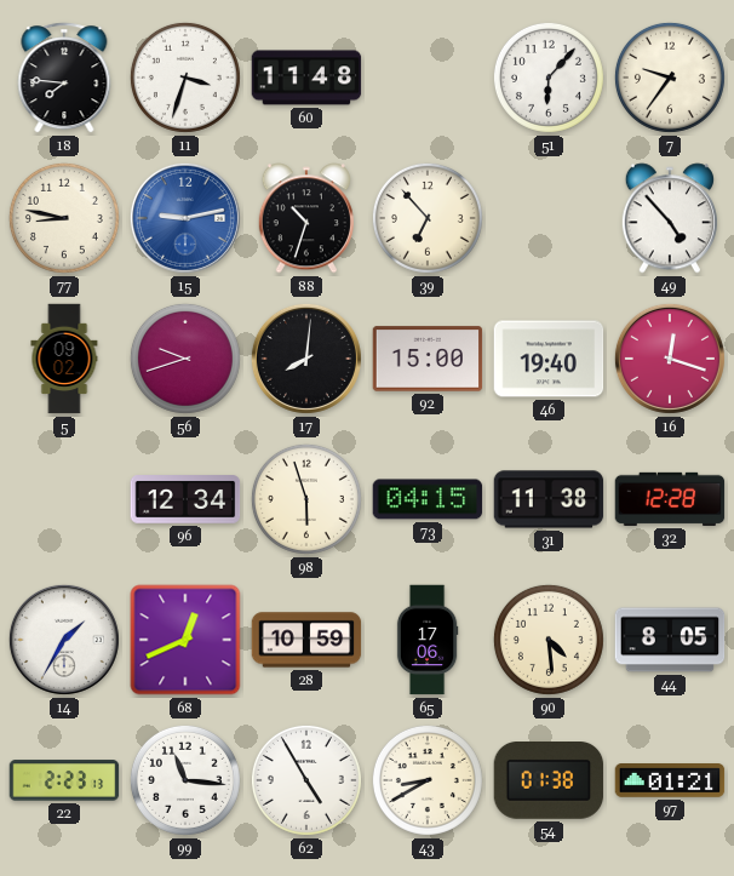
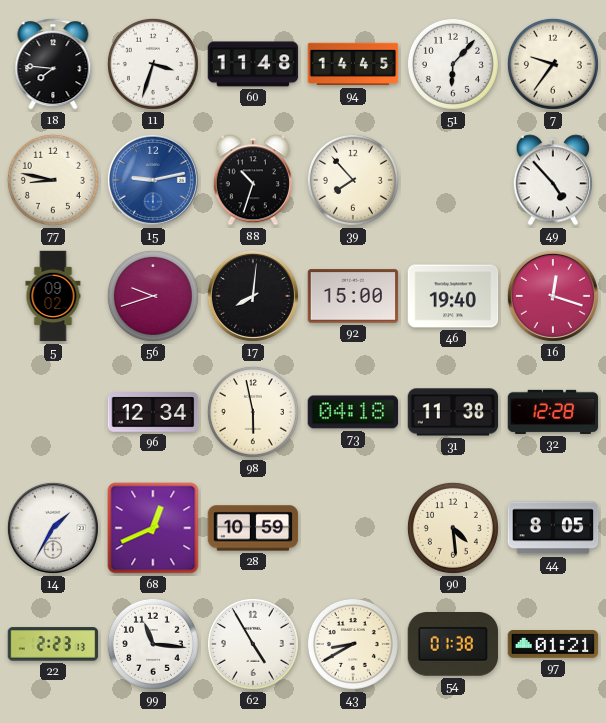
94: none -> 14:45
39: 6:53 -> 7:53
98: 5:57 -> 5:58
73: 04:15 -> 04:18
65: 17:06 -> none
